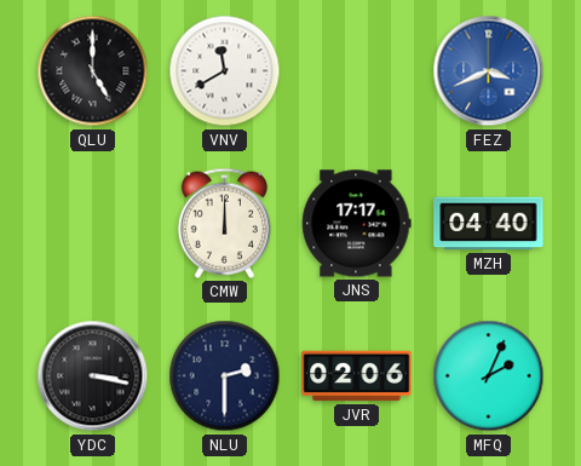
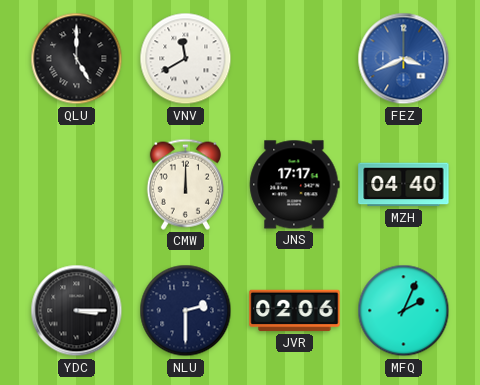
YDC: 3:17 -> 3:15
